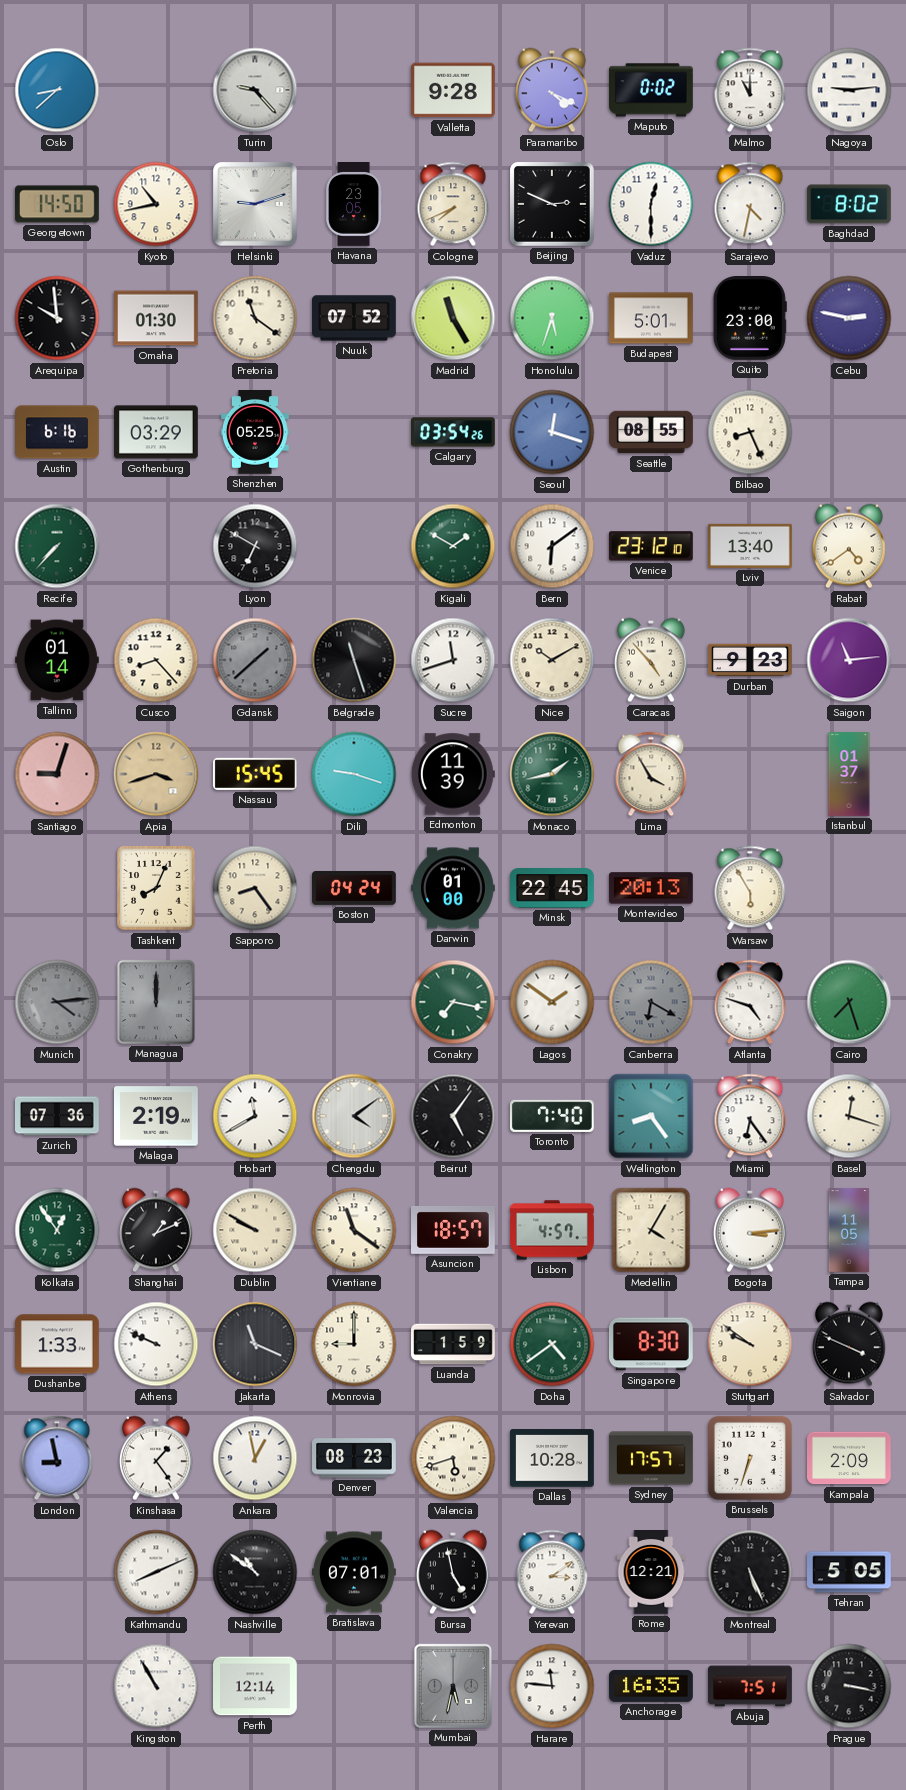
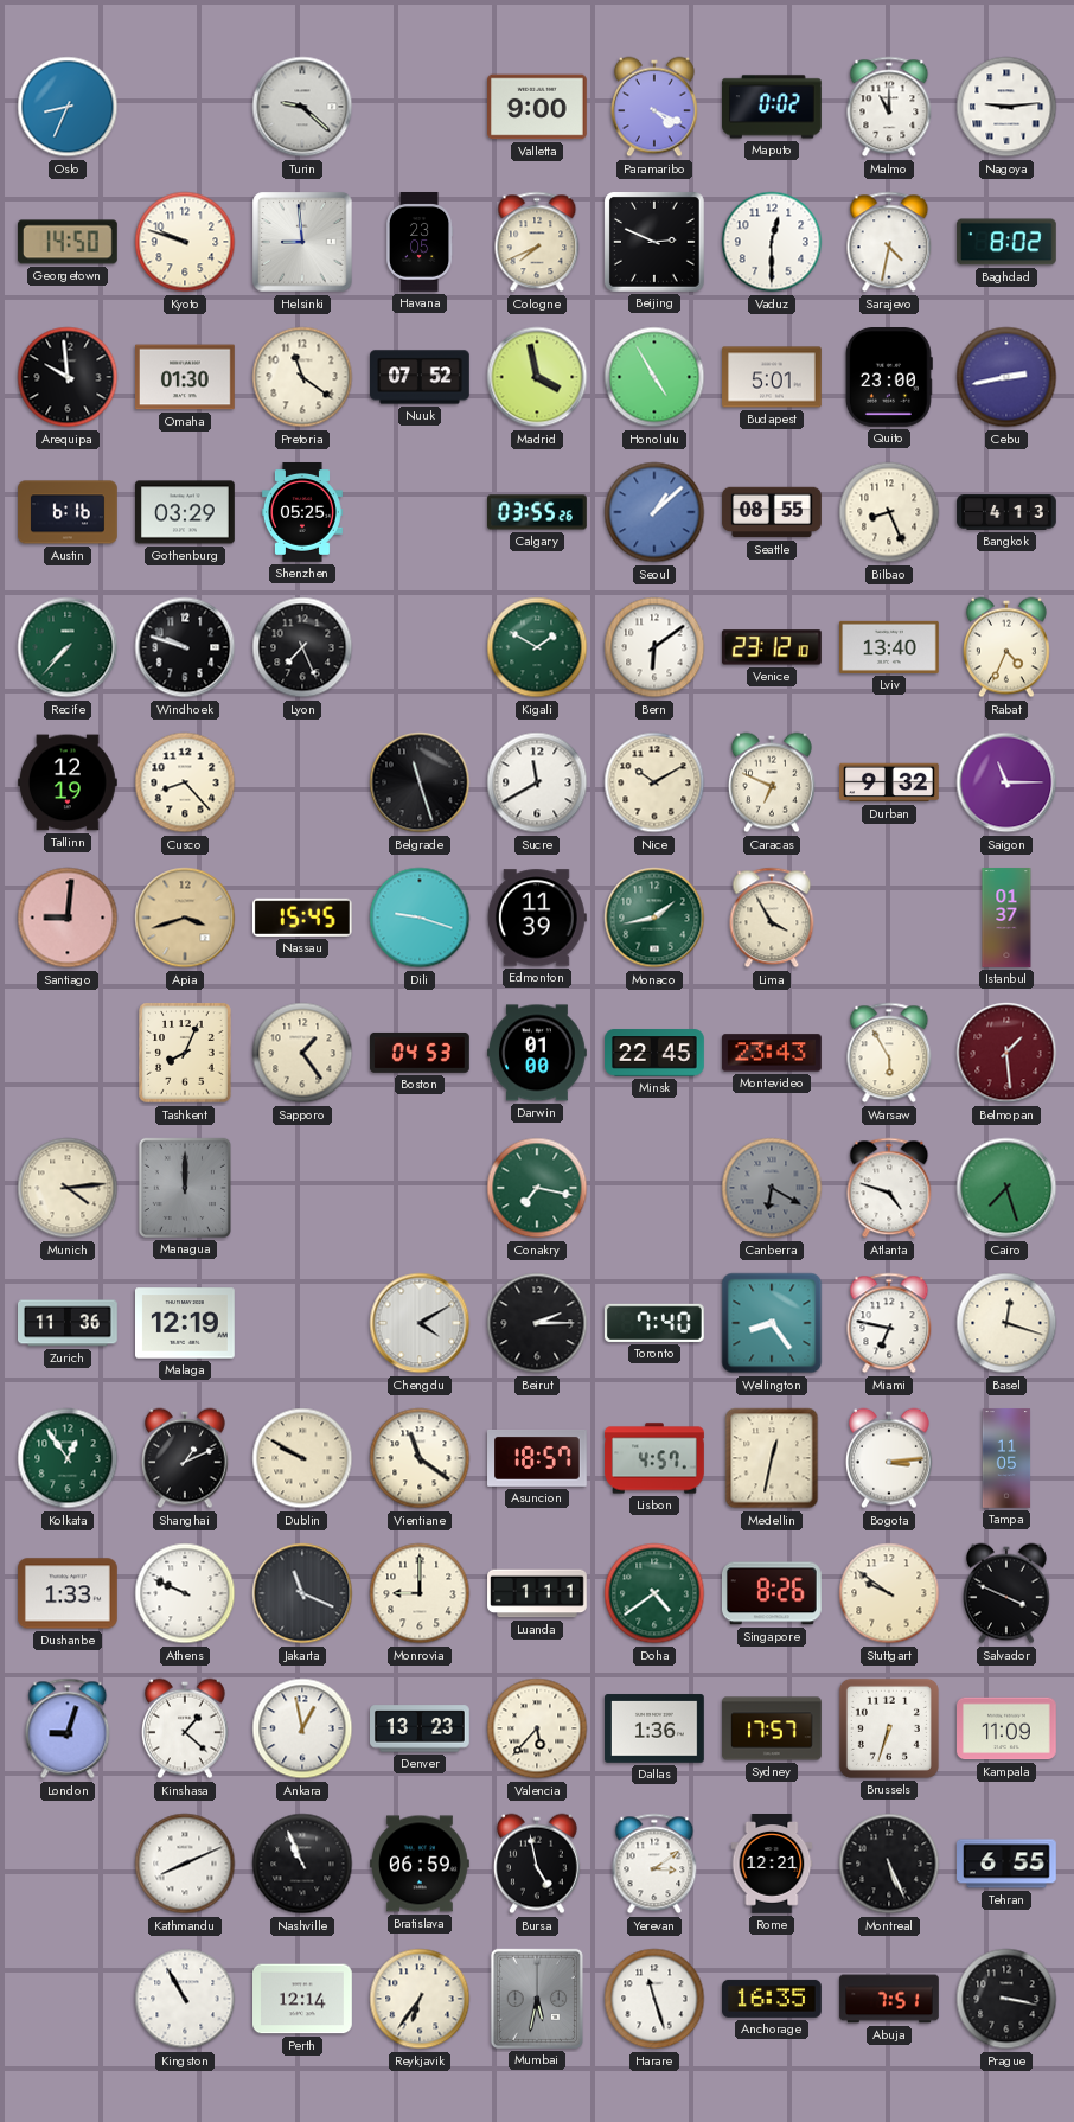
Oslo: 8:38 -> 8:34
Turin: 9:23 -> 9:22
Valletta: 9:28 -> 9:00
Kyoto: 10:43 -> 9:48
Helsinki: 9:12 -> 8:59
Madrid: 11:25 -> 3:58
Honolulu: 5:33 -> 4:55
Cebu: 2:47 -> 2:43
Calgary: 03:54 -> 03:55
Seoul: 12:18 -> 1:08
Bangkok: none -> 4:13
Windhoek: none -> 9:48
Lyon: 6:50 -> 7:26
Rabat: 4:39 -> 4:34
Tallinn: 01:14 -> 12:19
Gdansk: 1:38 -> none
Sucre: 11:42 -> 11:40
Caracas: 4:53 -> 6:49
Durban: 9:23 -> 9:32
Saigon: 11:14 -> 11:15
Santiago: 9:03 -> 9:01
Sapporo: 8:24 -> 1:24
Boston: 04:24 -> 04:53
Montevideo: 20:13 -> 23:43
Belmopan: none -> 1:29
Munich dial: grey -> cream
Lagos: 1:51 -> none
Zurich: 07:36 -> 11:36
Malaga: 2:19 -> 12:19
Hobart: 11:40 -> none
Chengdu: 4:09 -> 4:10
Beirut: 5:06 -> 2:15
Miami: 6:24 -> 6:47
Medellin: 4:05 -> 12:32
Luanda: 1:59 -> 1:11
Singapore: 8:30 -> 8:26
London: 8:58 -> 9:03
Kinshasa: 1:24 -> 1:22
Denver: 08:23 -> 13:23
Valencia: 5:42 -> 5:37
Dallas: 10:28 -> 1:36
Kampala: 2:09 -> 11:09
Nashville: 10:51 -> 10:56
Bratislava: 07:01 -> 06:59
Tehran: 5:05 -> 6:55
Reykjavik: none -> 6:36
Harare: 11:46 -> 11:27
